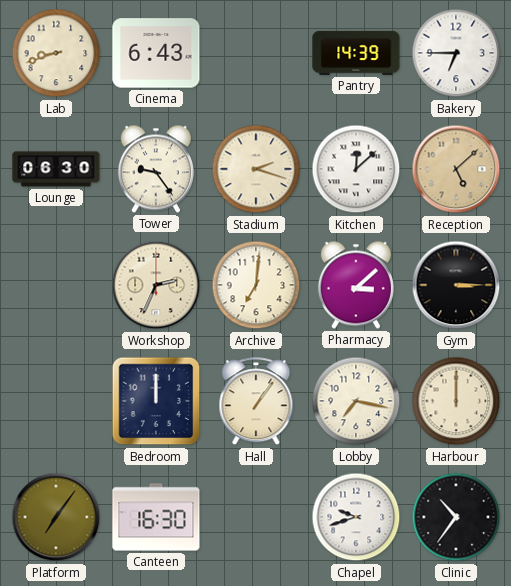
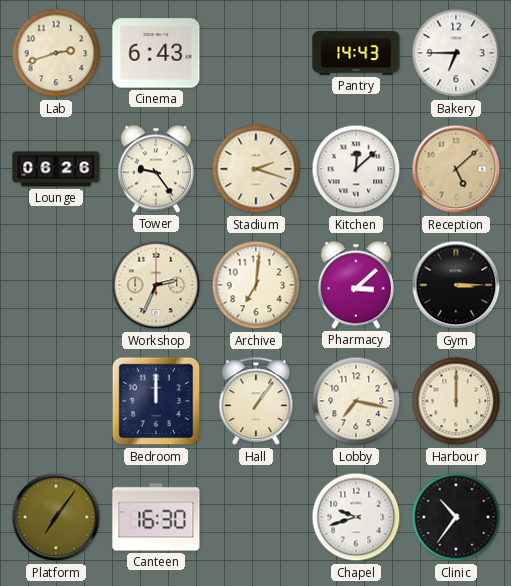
Lab: 8:42 -> 2:42
Pantry: 14:39 -> 14:43
Lounge: 06:30 -> 06:26
